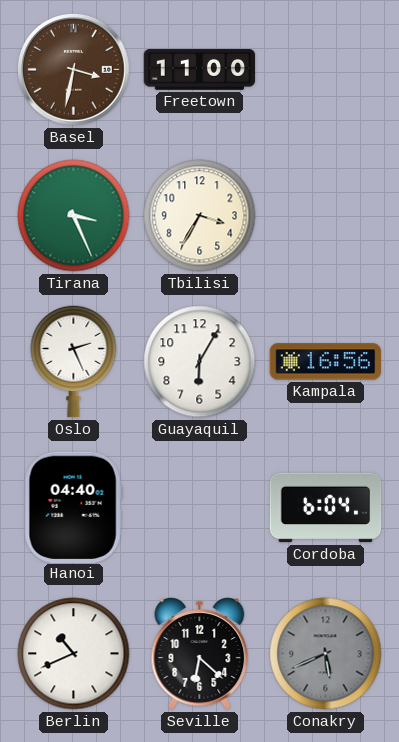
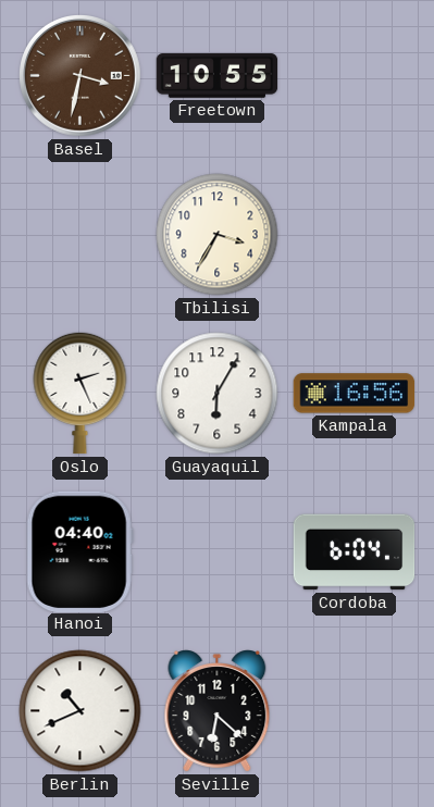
Freetown: 11:00 -> 10:55
Tirana: 3:26 -> none
Conakry: 5:41 -> none
